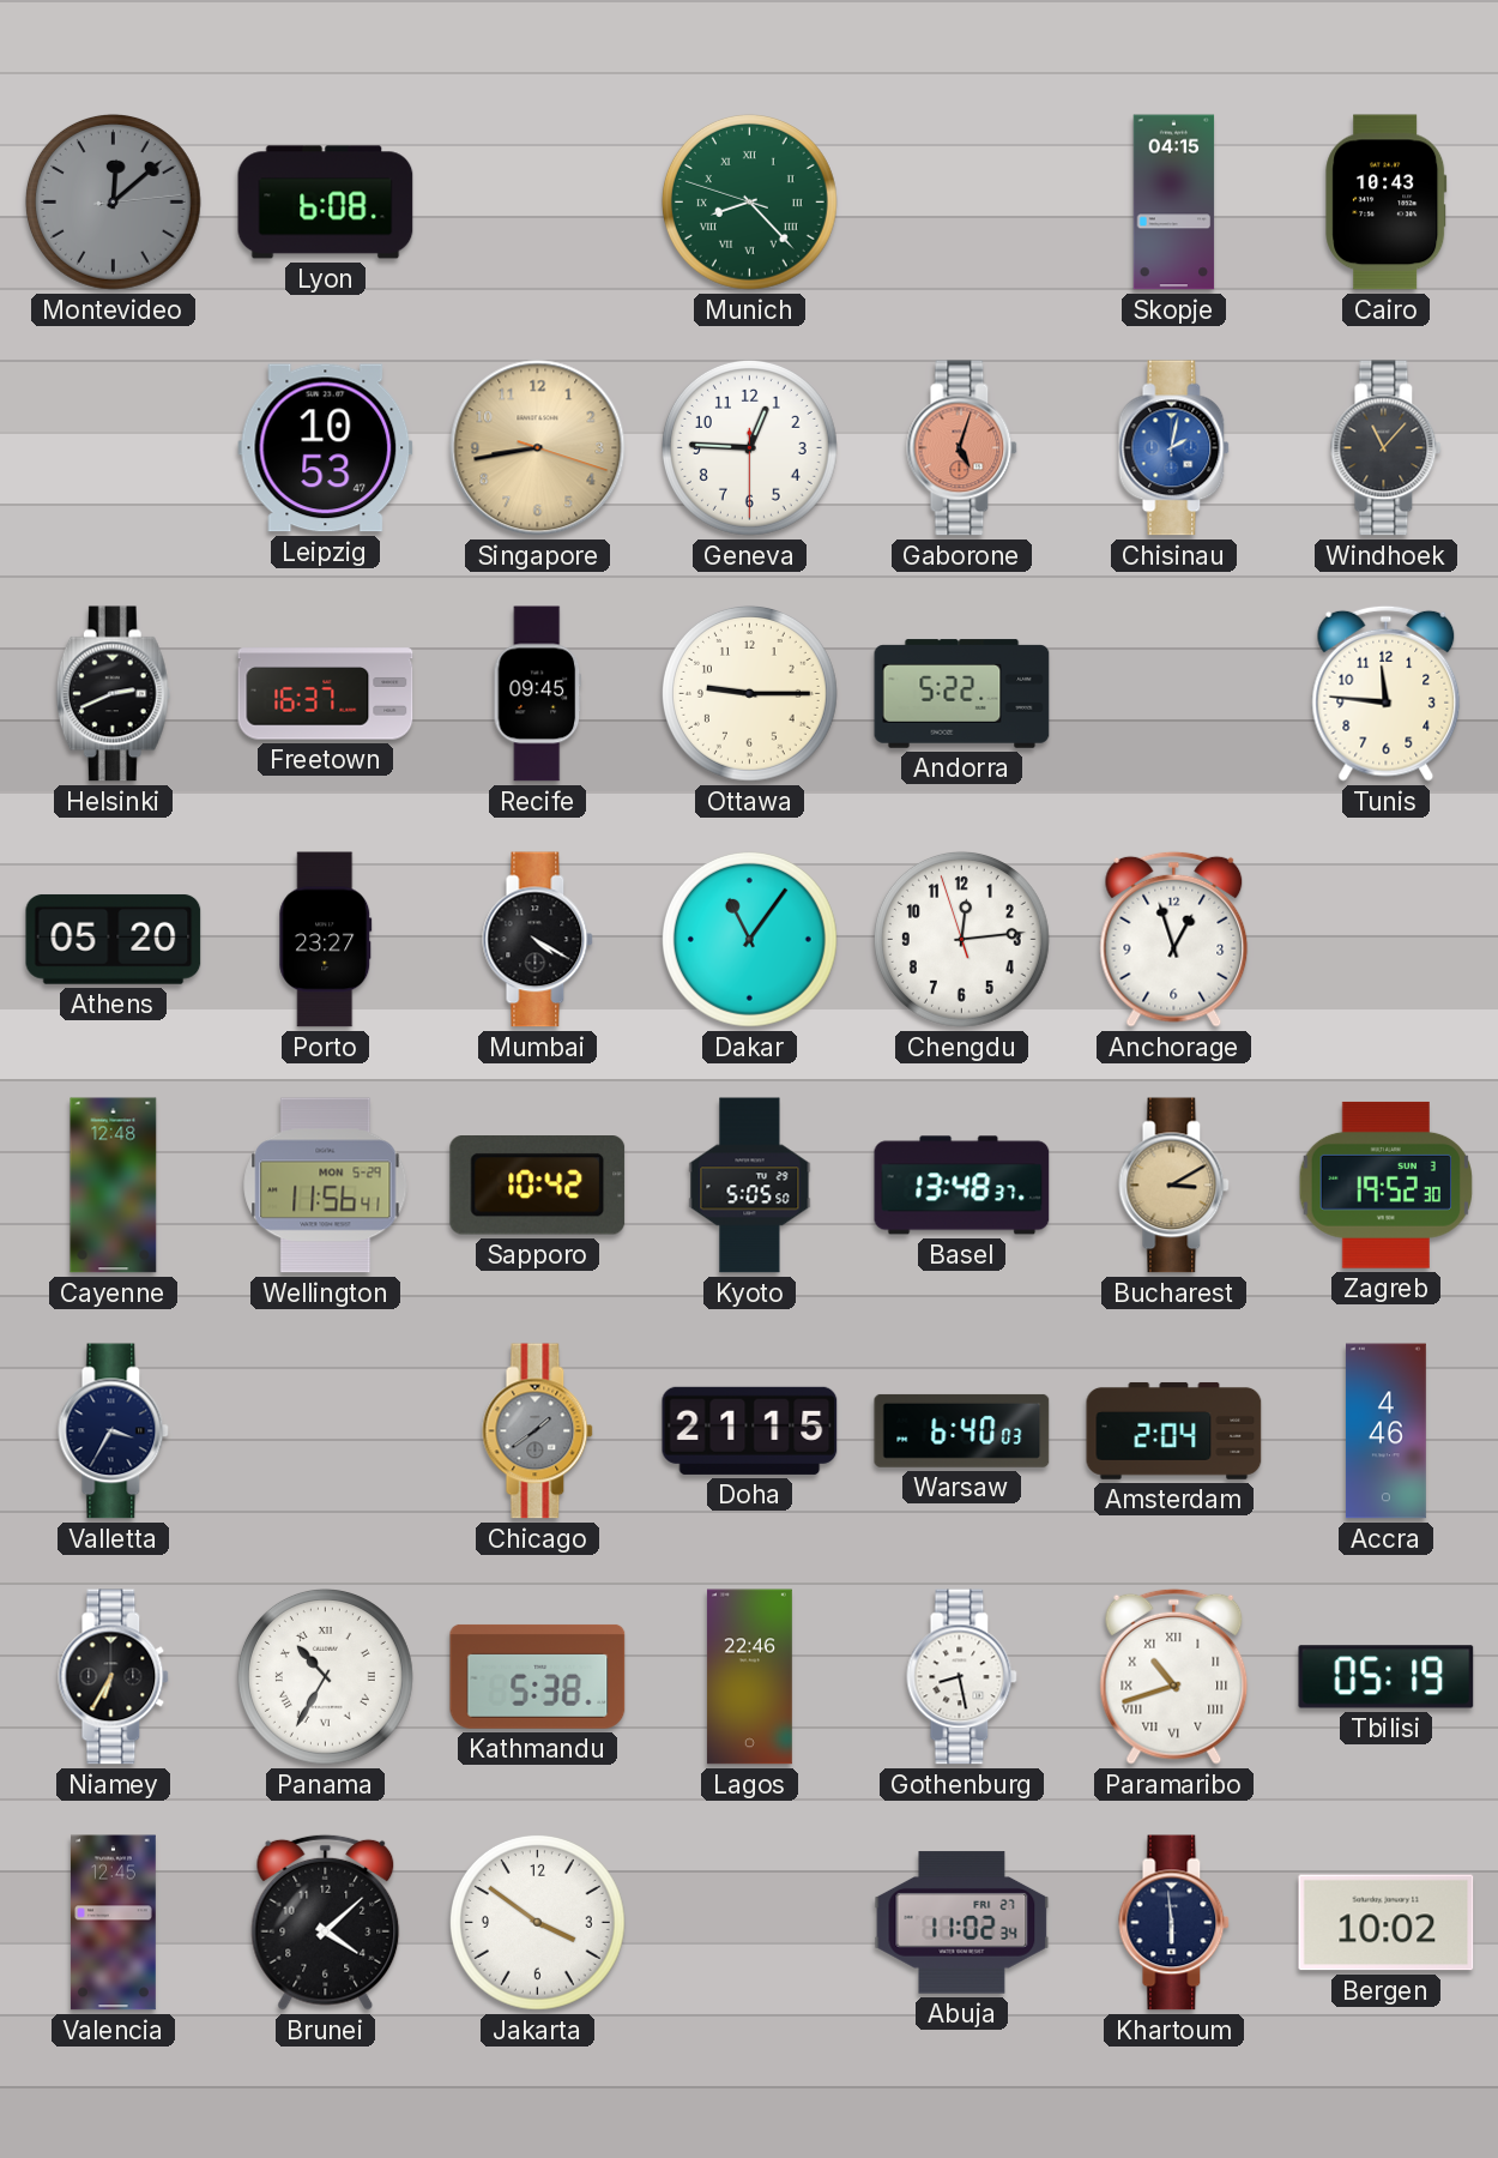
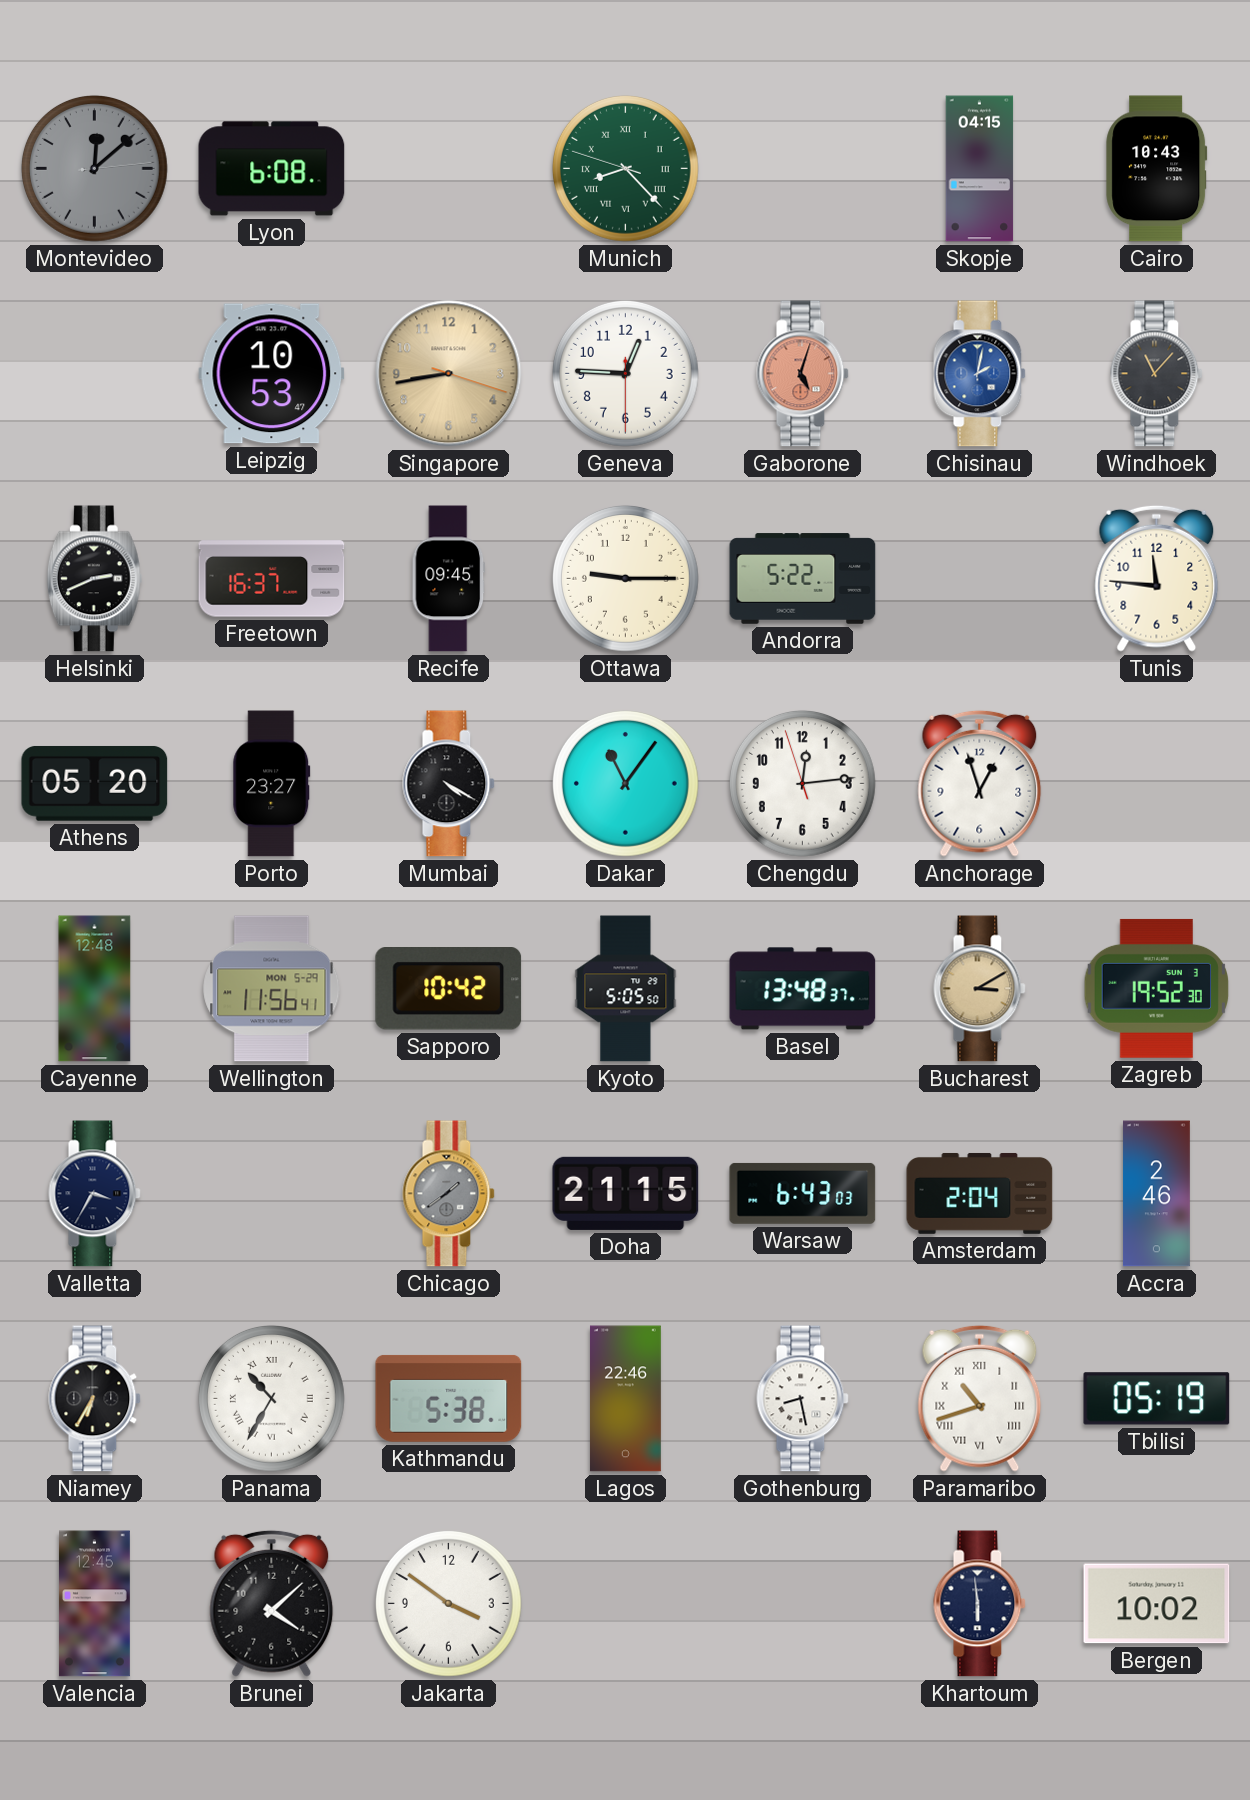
Warsaw: 6:40 -> 6:43
Accra: 4:46 -> 2:46
Abuja: 11:02 -> none
